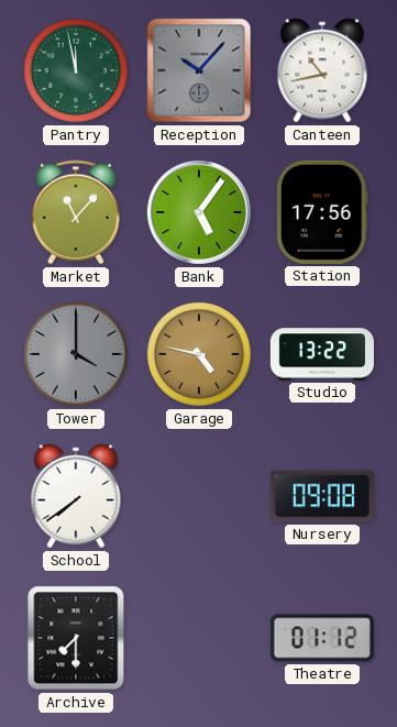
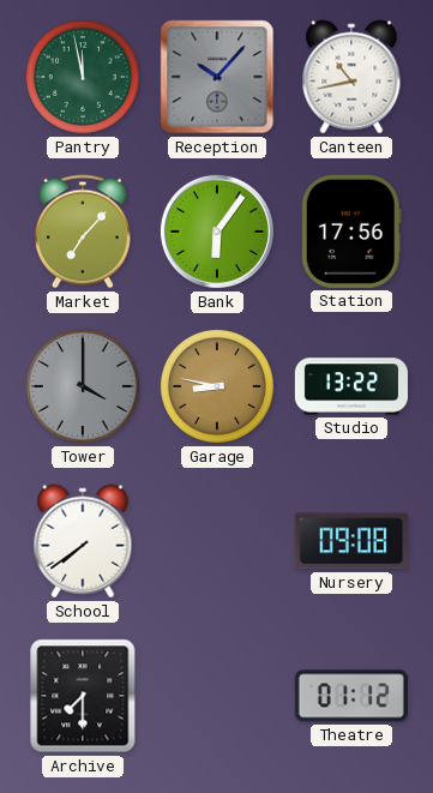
Market: 11:07 -> 7:07
Bank: 5:06 -> 6:06
Garage: 4:47 -> 8:47
